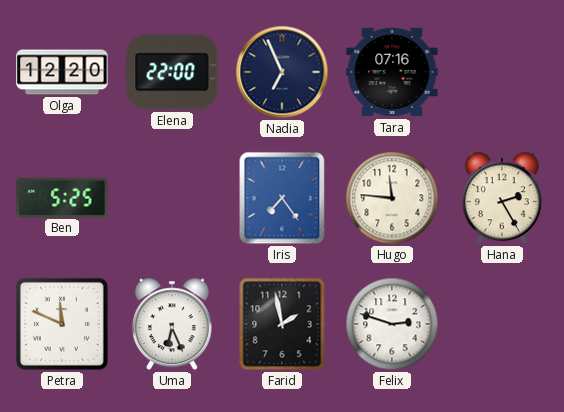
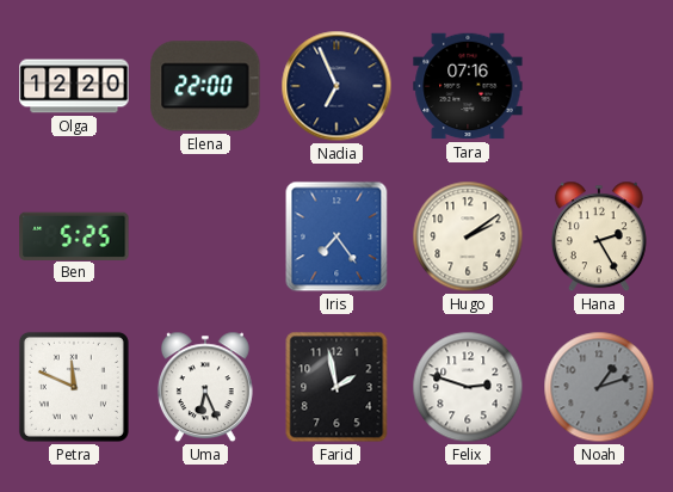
Hugo: 11:46 -> 2:09
Noah: none -> 1:12
